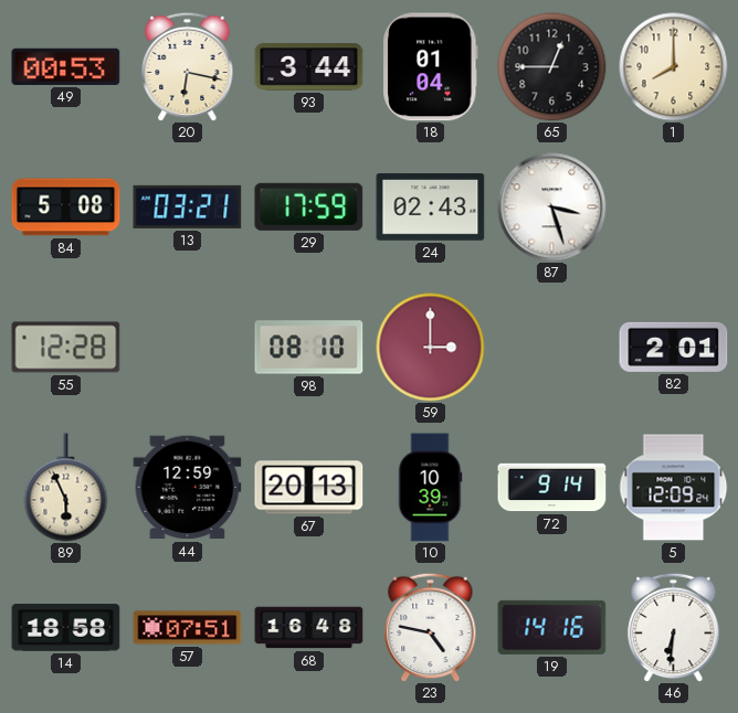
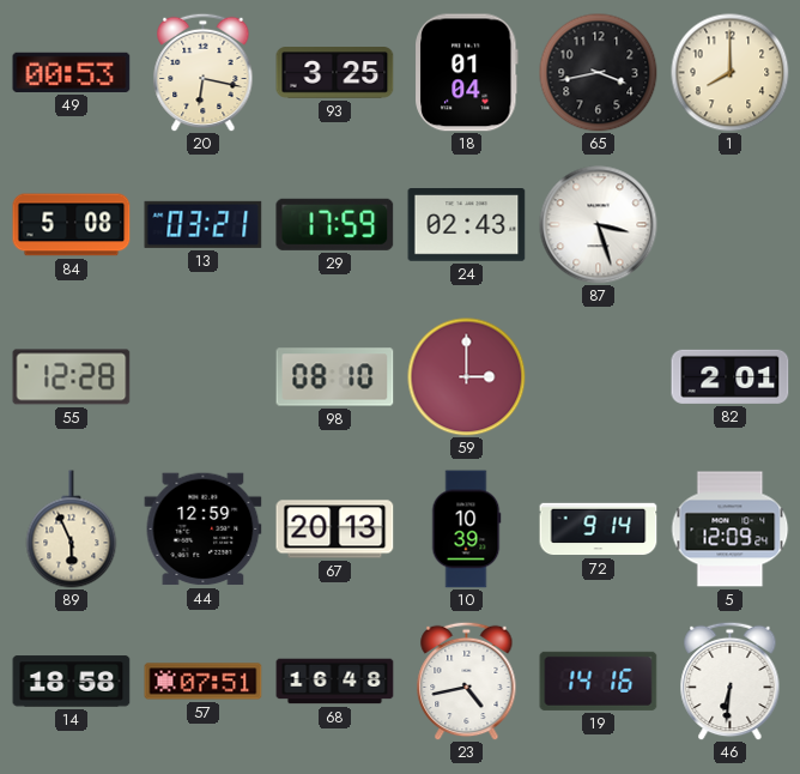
93: 3:44 -> 3:25
65: 12:45 -> 3:43
23: 4:47 -> 4:43
